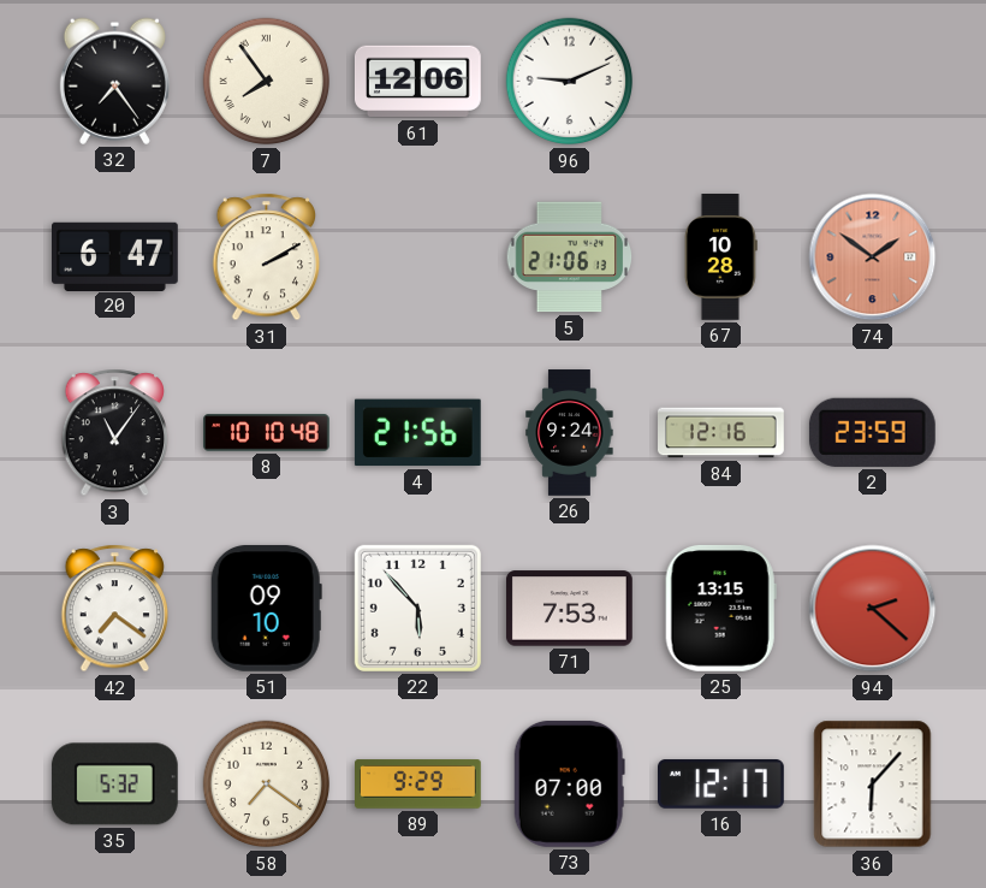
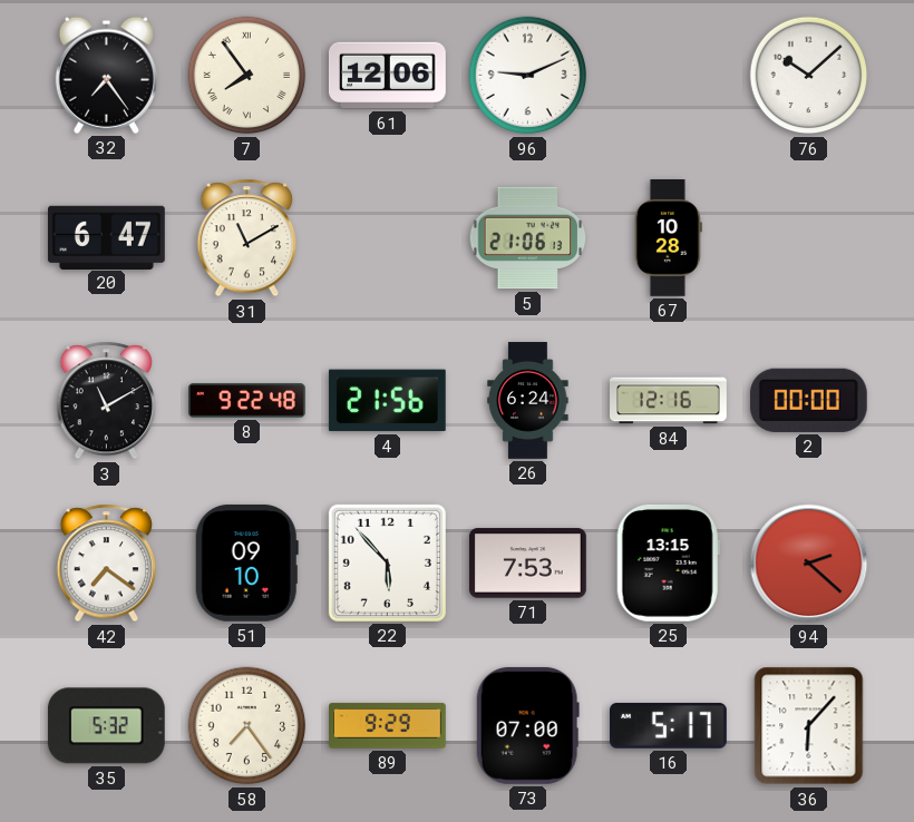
76: none -> 10:08
31: 2:10 -> 11:10
74: 1:51 -> none
3: 11:06 -> 11:10
8: 10:10 -> 9:22
26: 9:24 -> 6:24
2: 23:59 -> 00:00
58: 7:21 -> 7:24
16: 12:17 -> 5:17
